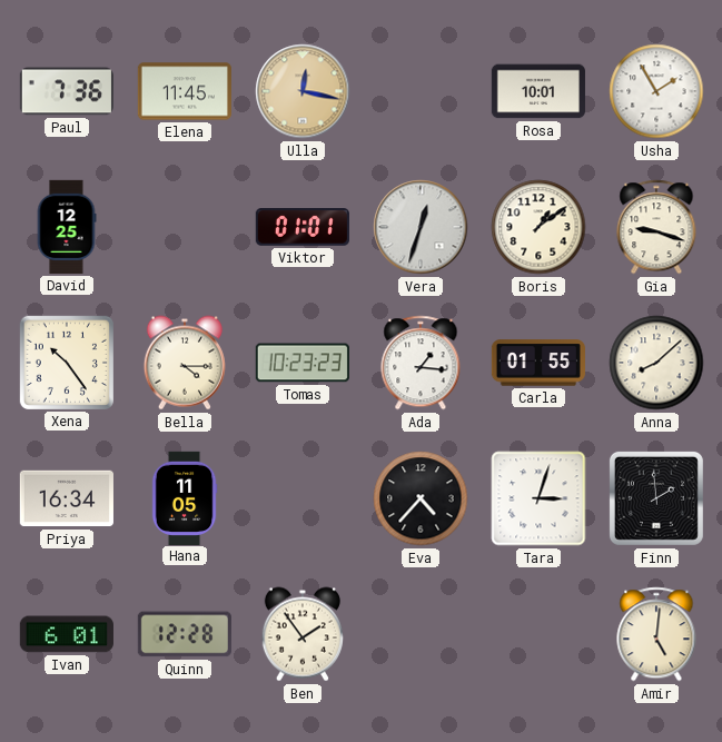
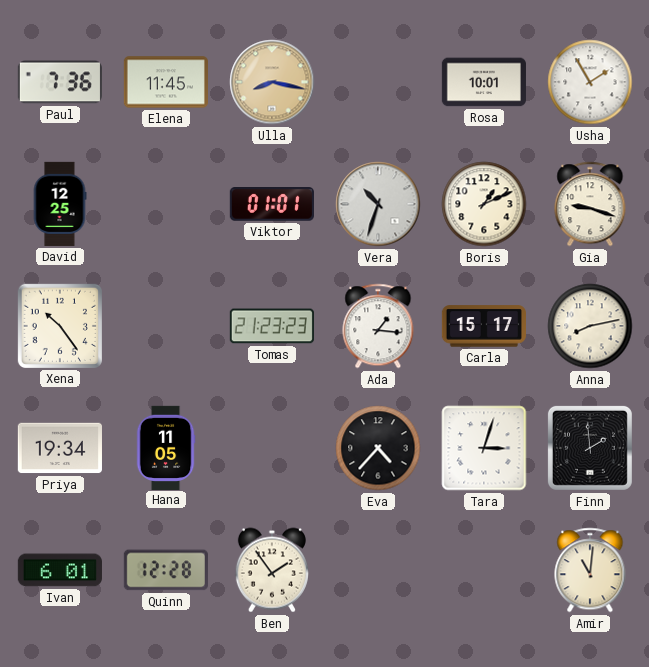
Ulla: 12:17 -> 8:17
Vera: 12:33 -> 10:33
Boris: 1:09 -> 1:11
Bella: 4:15 -> none
Tomas: 10:23 -> 21:23
Carla: 01:55 -> 15:17
Anna: 8:08 -> 8:13
Priya: 16:34 -> 19:34
Amir: 5:01 -> 11:01
